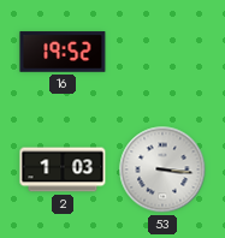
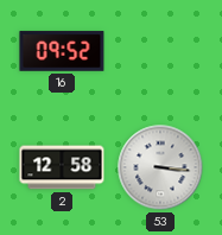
16: 19:52 -> 09:52
2: 1:03 -> 12:58
